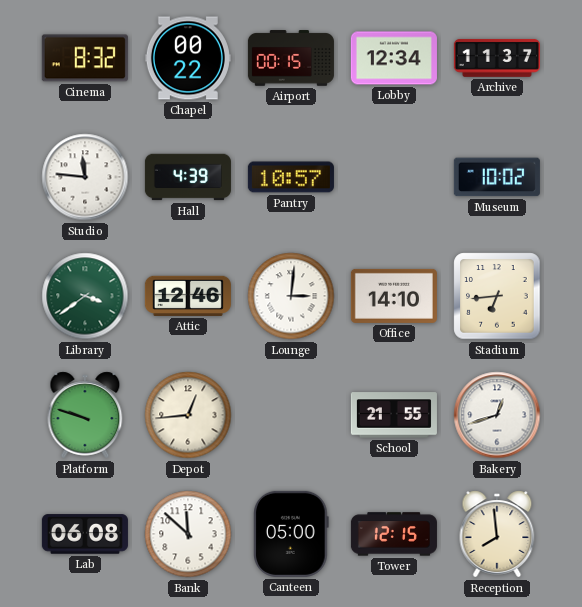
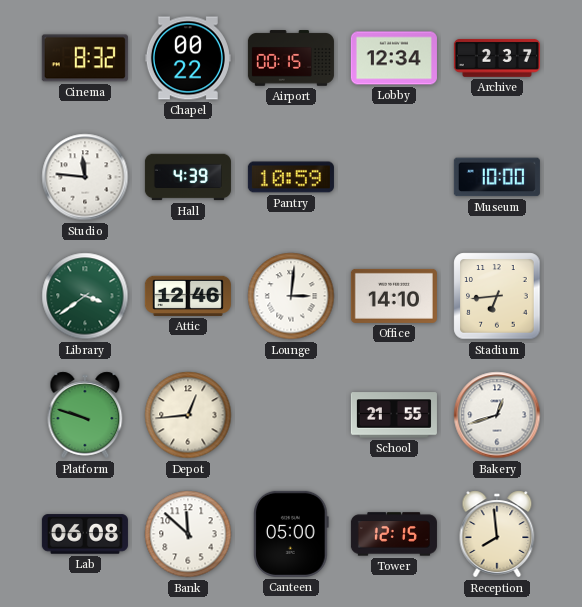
Archive: 11:37 -> 2:37
Pantry: 10:57 -> 10:59
Museum: 10:02 -> 10:00
